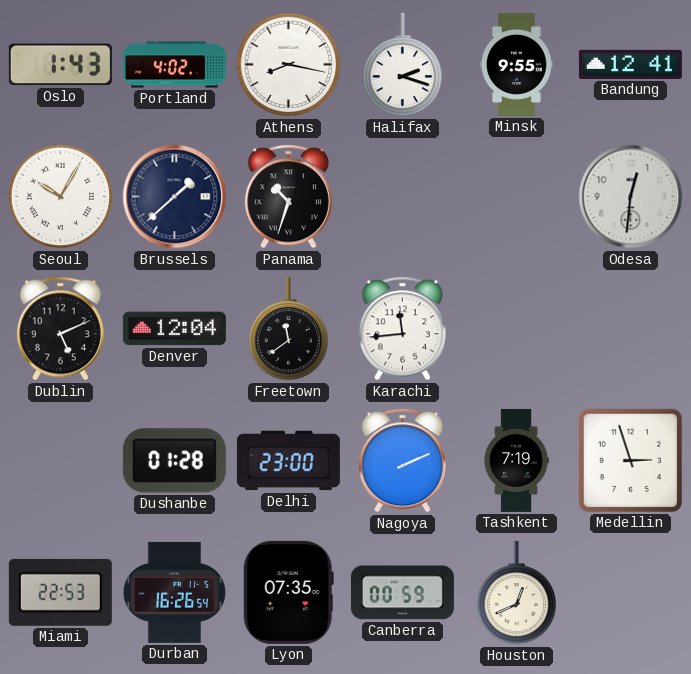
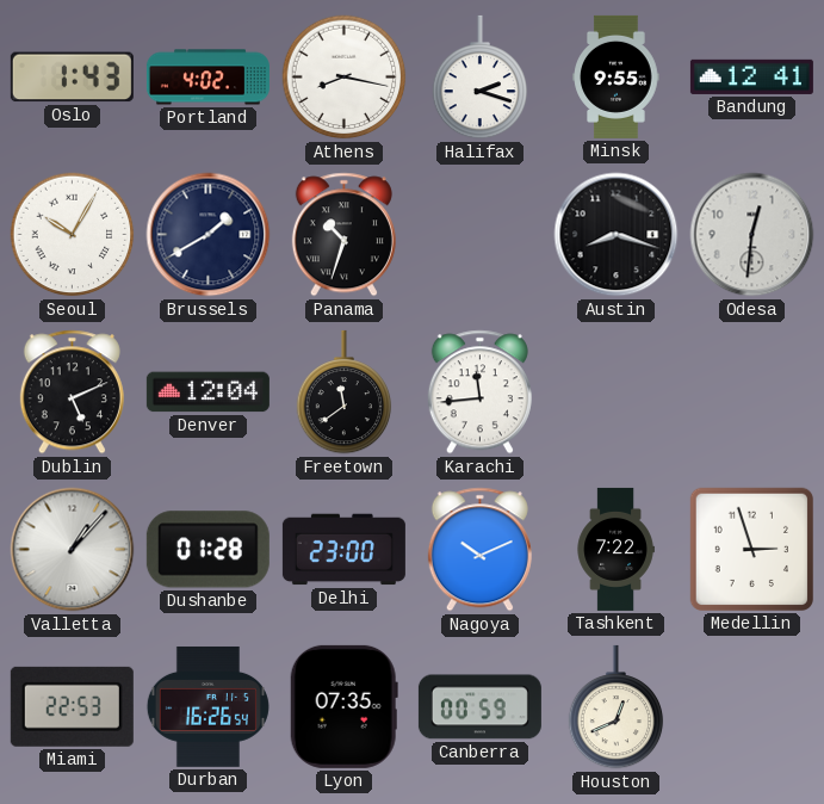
Brussels: 1:38 -> 1:40
Austin: none -> 8:18
Valletta: none -> 1:07
Nagoya: 2:11 -> 10:11
Tashkent: 7:19 -> 7:22
